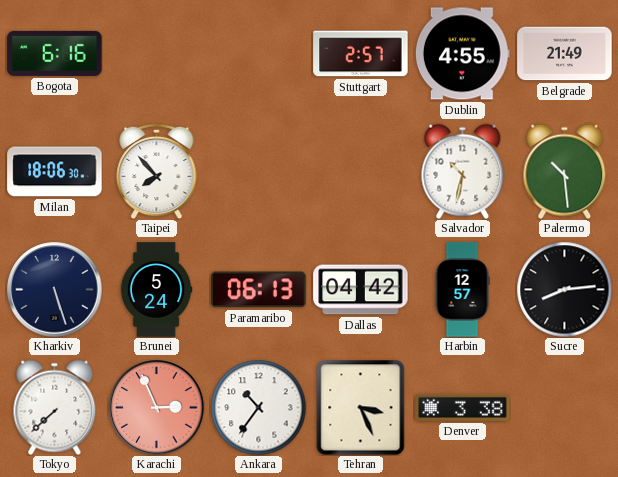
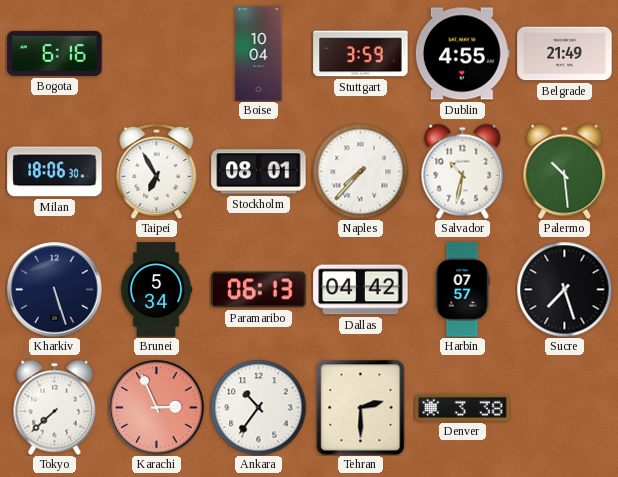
Boise: none -> 10:04
Stuttgart: 2:57 -> 3:59
Taipei: 7:53 -> 6:55
Stockholm: none -> 08:01
Naples: none -> 7:37
Brunei: 5:24 -> 5:34
Harbin: 12:57 -> 07:57
Sucre: 8:14 -> 7:27
Tehran: 3:26 -> 2:30
